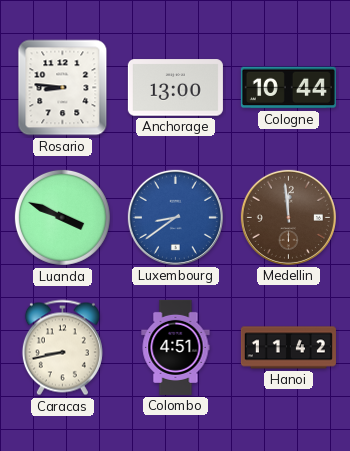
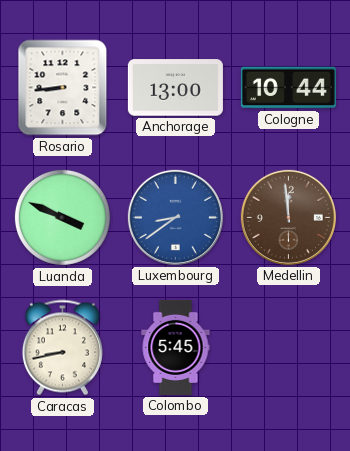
Rosario: 8:46 -> 8:44
Colombo: 4:51 -> 5:45
Hanoi: 11:42 -> none
